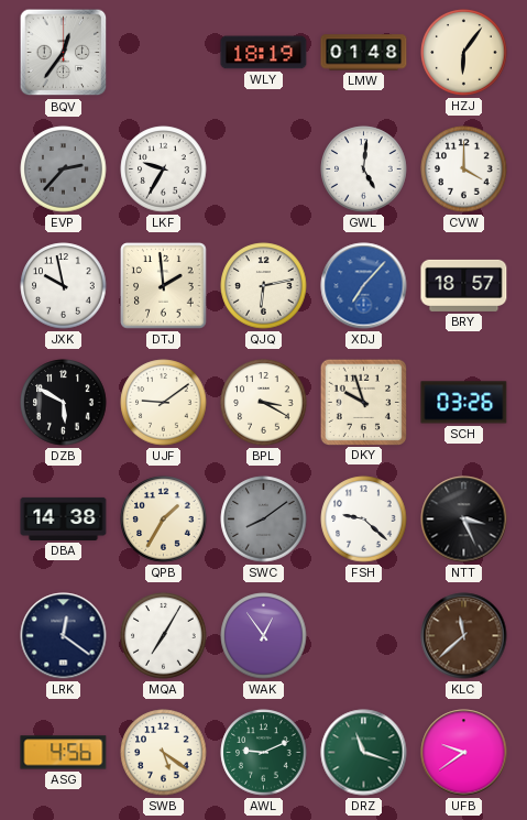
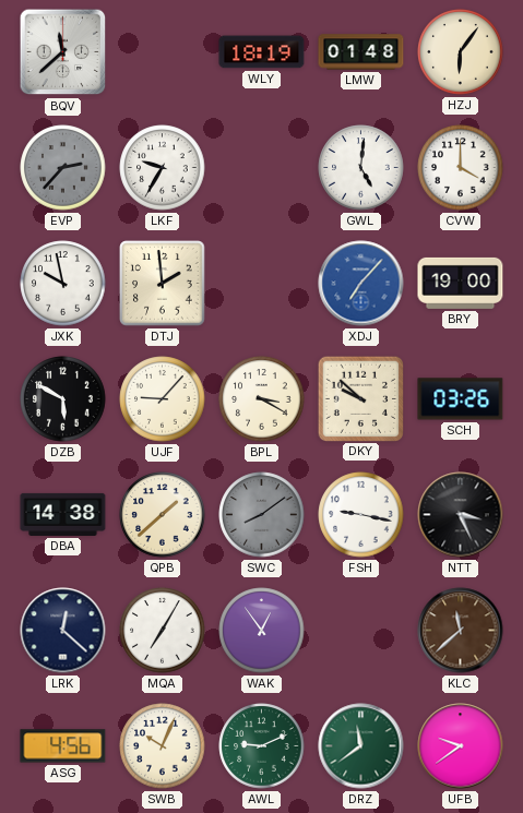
BQV: 12:36 -> 11:38
QJQ: 6:13 -> none
BRY: 18:57 -> 19:00
UJF: 9:09 -> 9:07
DKY: 9:57 -> 9:52
QPB: 1:35 -> 1:38
FSH: 9:22 -> 9:17
LRK: 12:21 -> 12:22
SWB: 5:21 -> 10:04
DRZ: 11:18 -> 11:39
